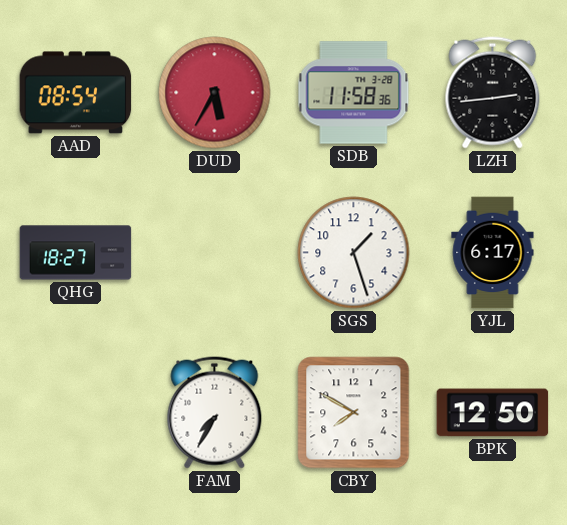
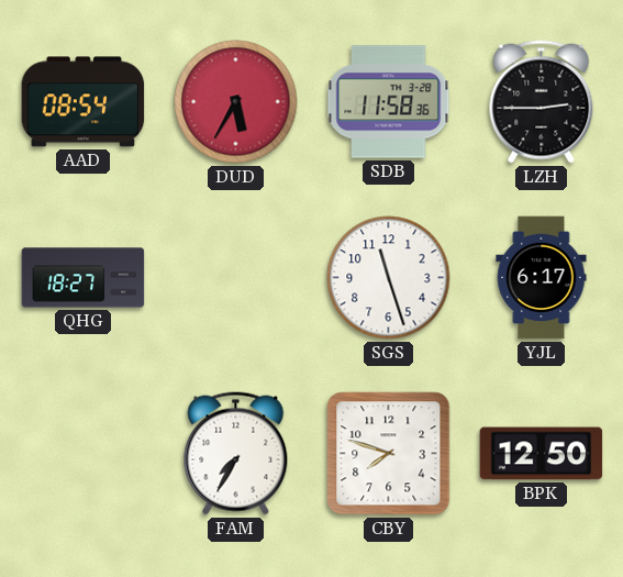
LZH: 2:44 -> 2:45
SGS: 1:27 -> 11:27
CBY: 7:50 -> 7:48
